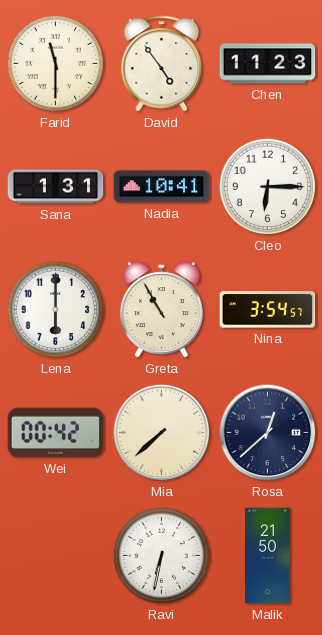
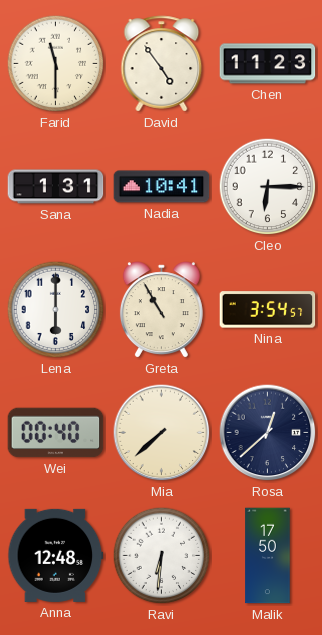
Wei: 00:42 -> 00:40
Anna: none -> 12:48
Ravi: 6:32 -> 6:31
Malik: 21:50 -> 17:50
